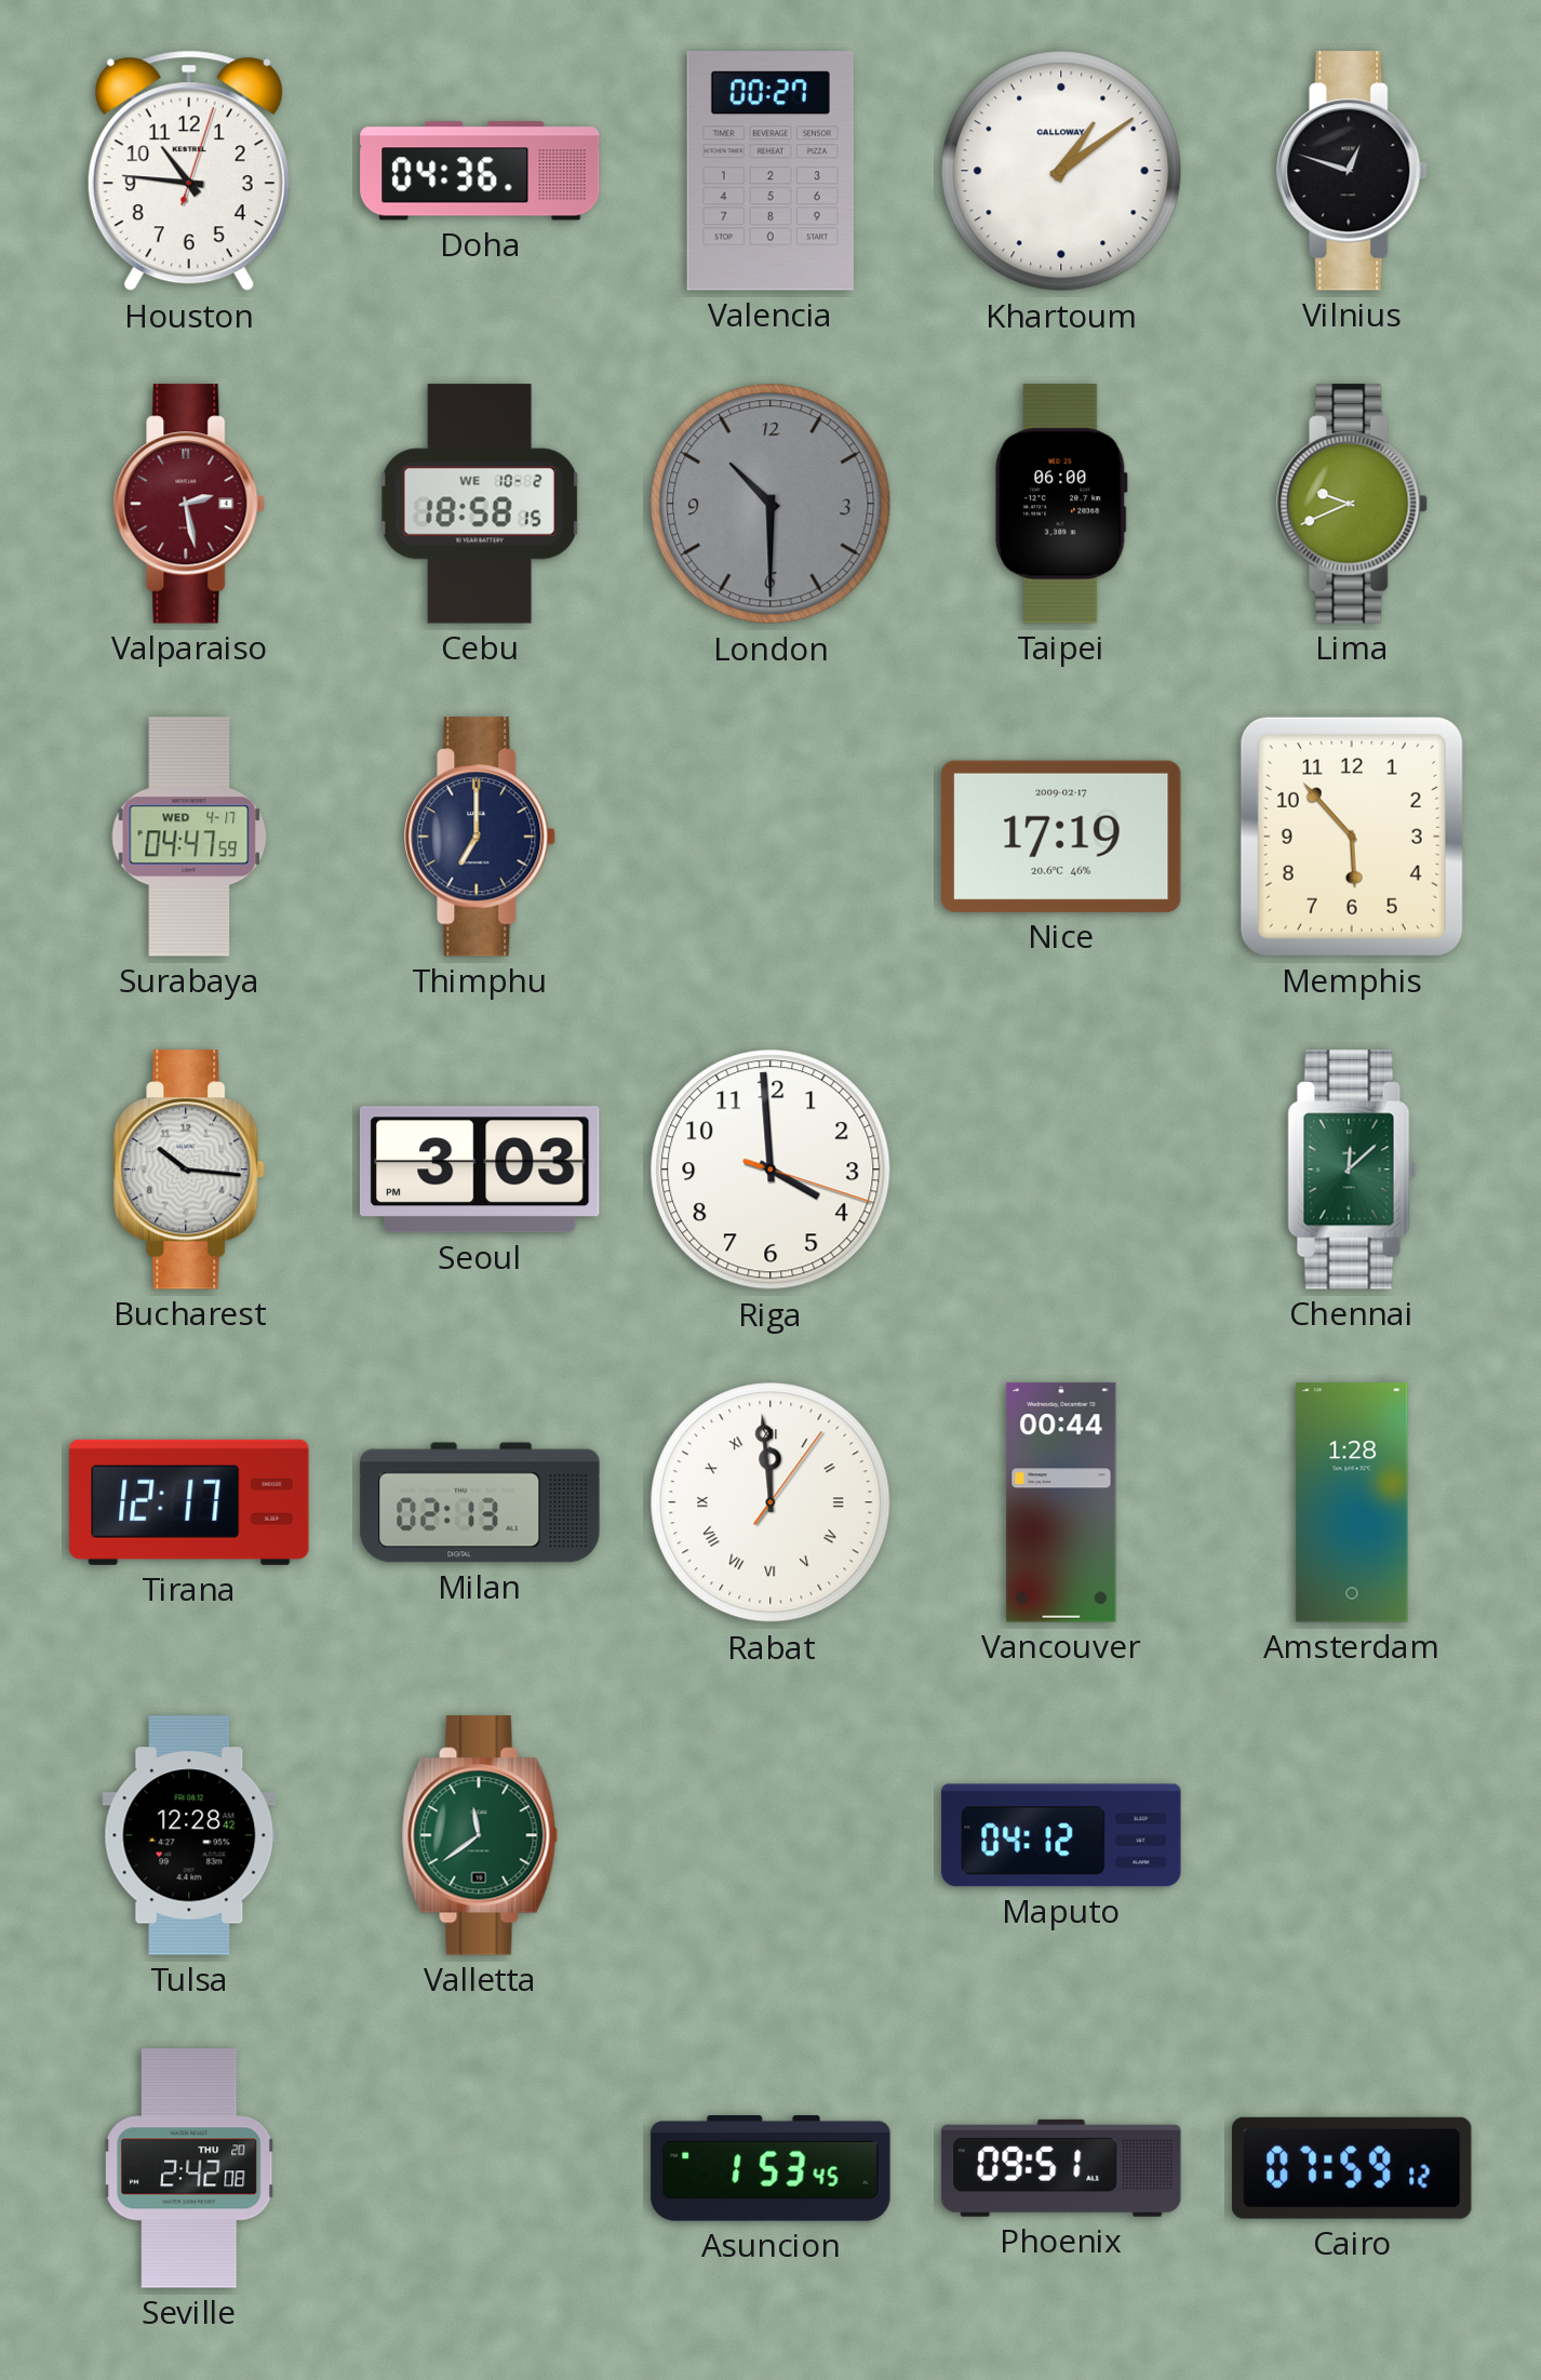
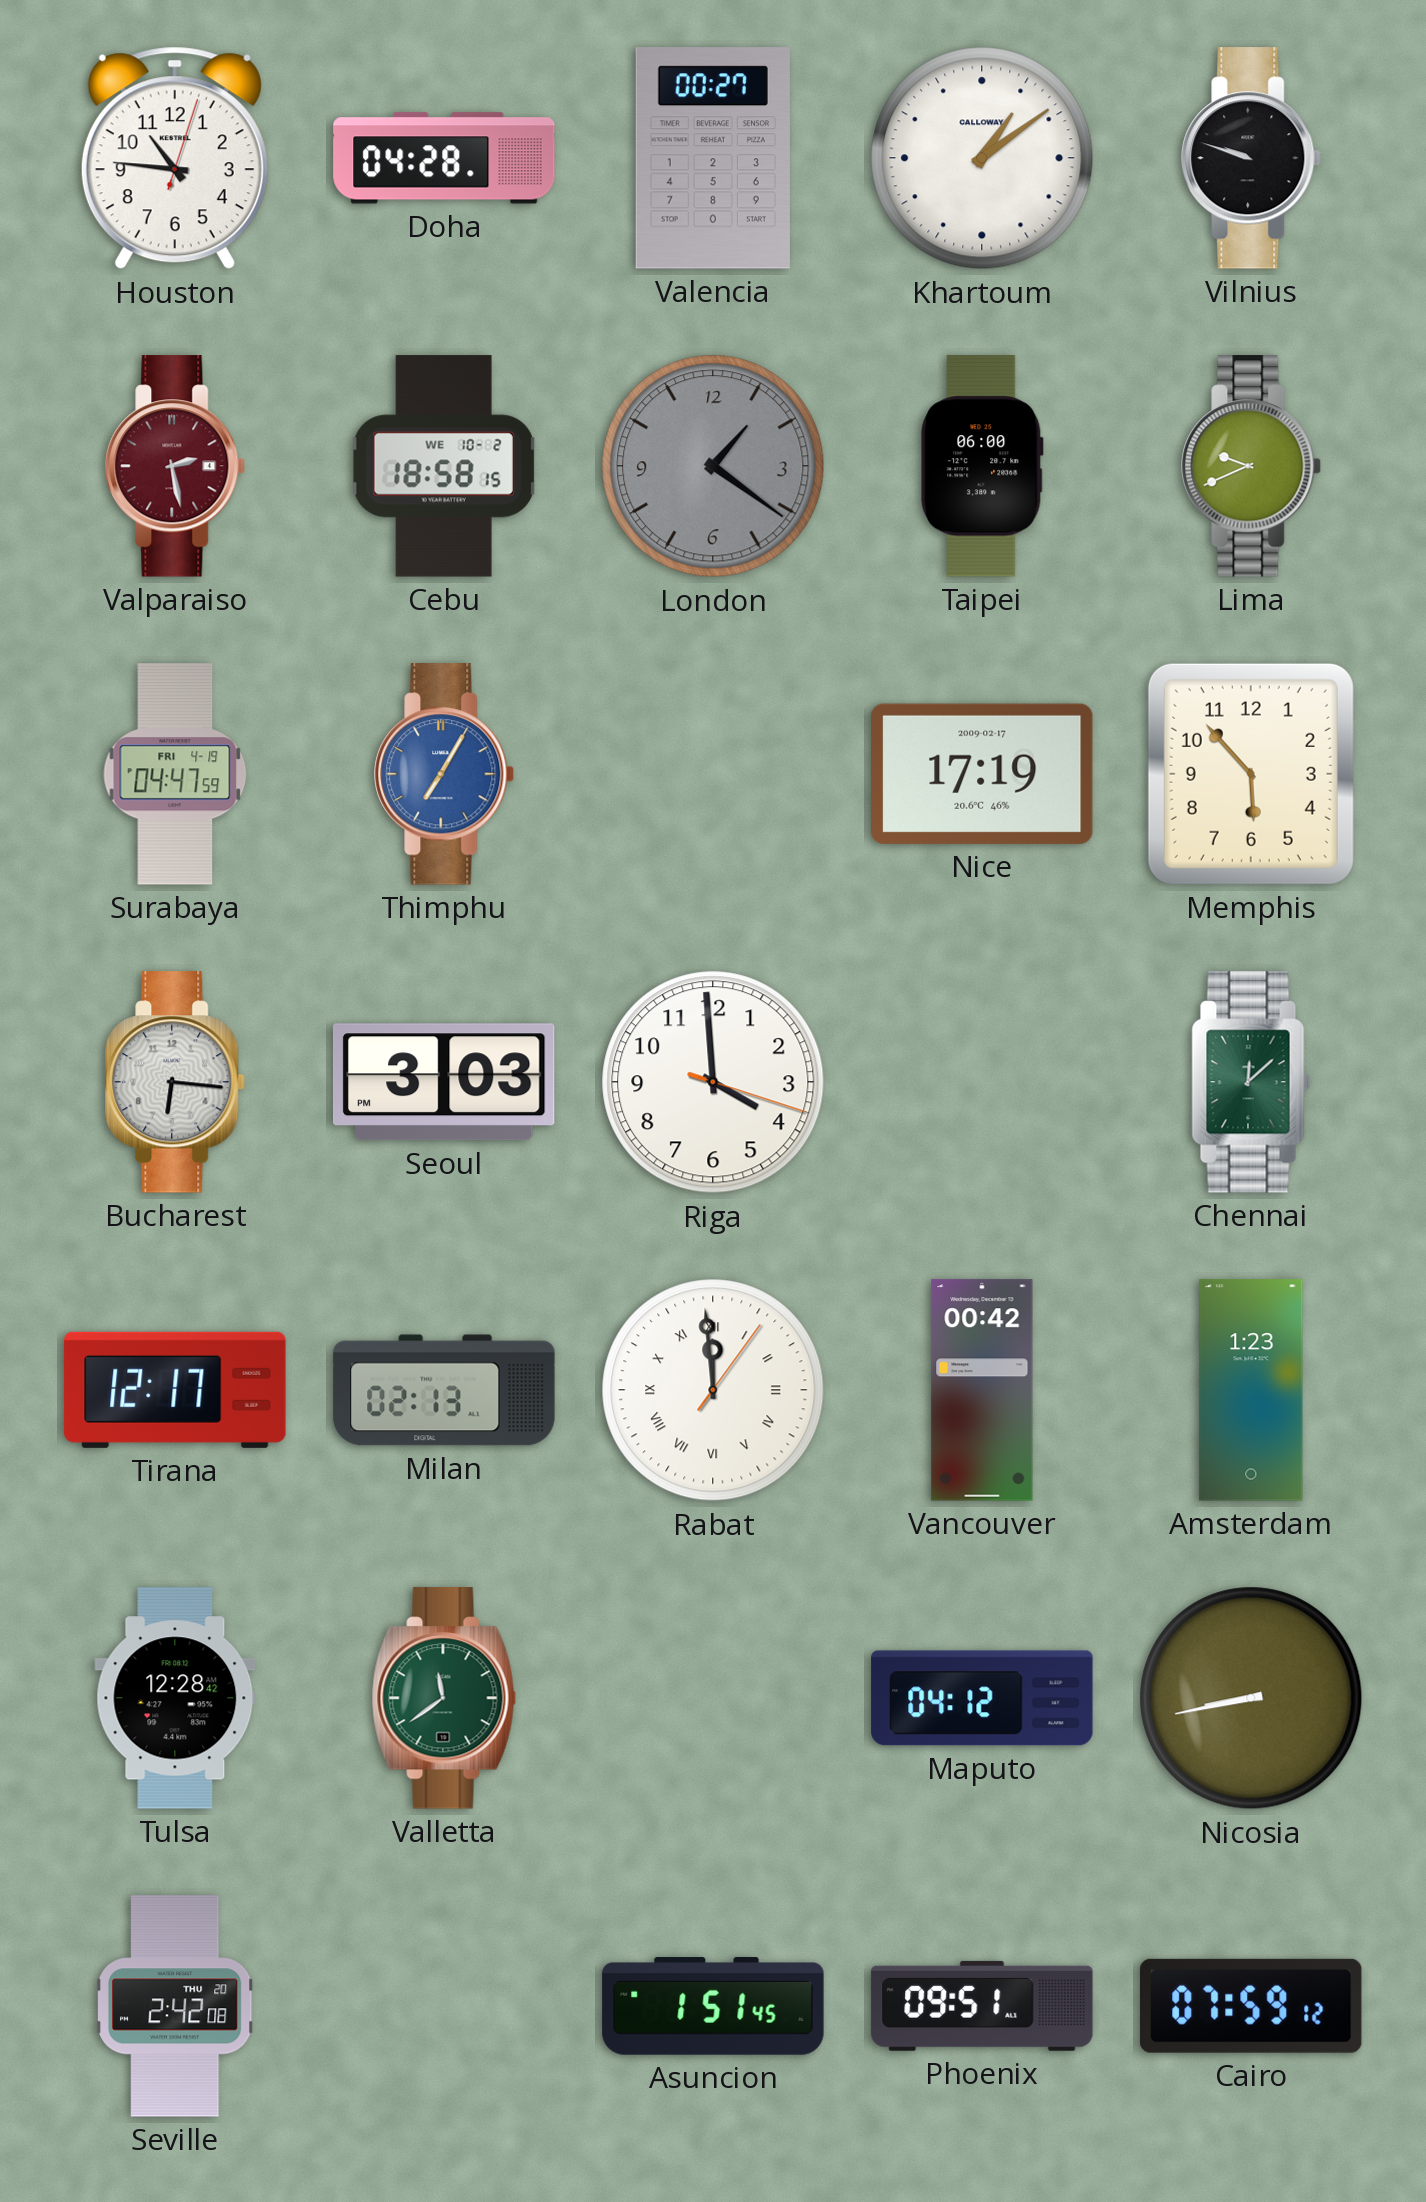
Doha: 04:36 -> 04:28
Vilnius: 12:48 -> 9:48
London: 10:30 -> 1:21
Surabaya date: WED 4-17 -> FRI 4-19
Thimphu: 7:00 -> 7:05
Thimphu dial: navy -> blue
Bucharest: 10:16 -> 6:16
Vancouver: 00:44 -> 00:42
Amsterdam: 1:28 -> 1:23
Nicosia: none -> 8:43
Asuncion: 1:53 -> 1:51
